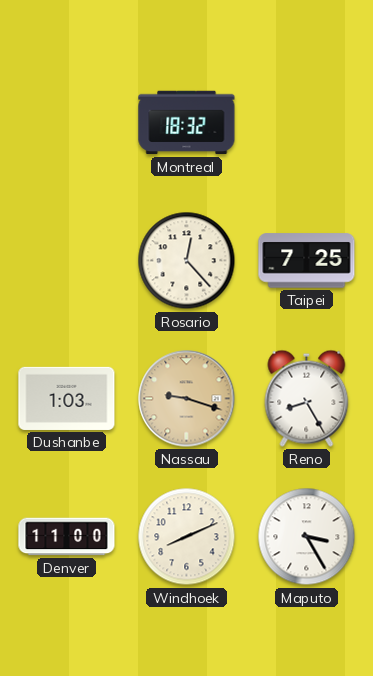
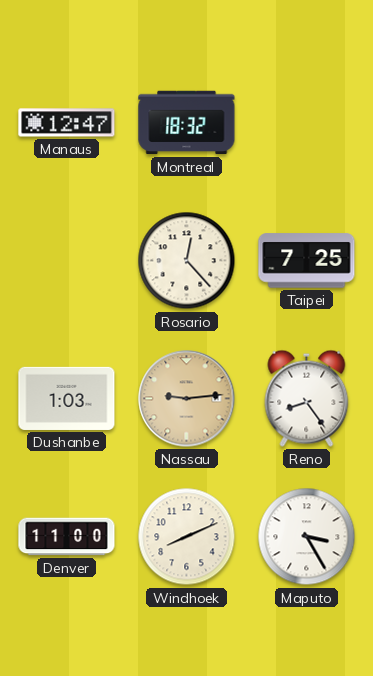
Manaus: none -> 12:47
Nassau: 9:18 -> 9:14
Reno: 8:25 -> 8:24
